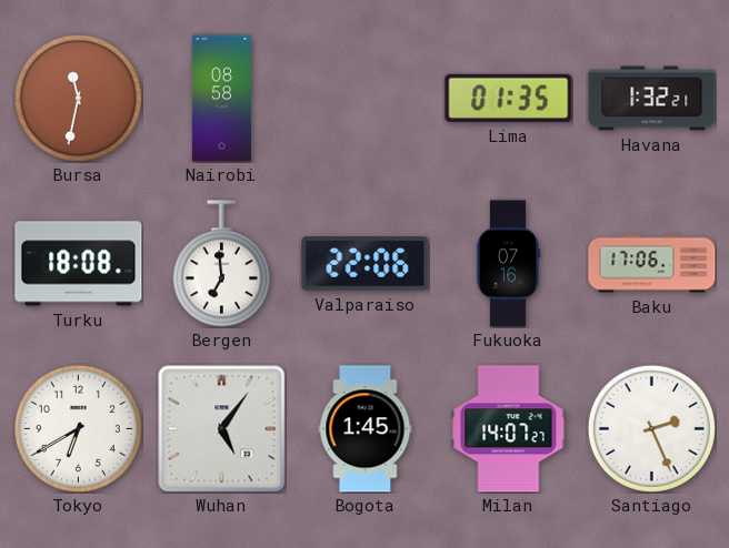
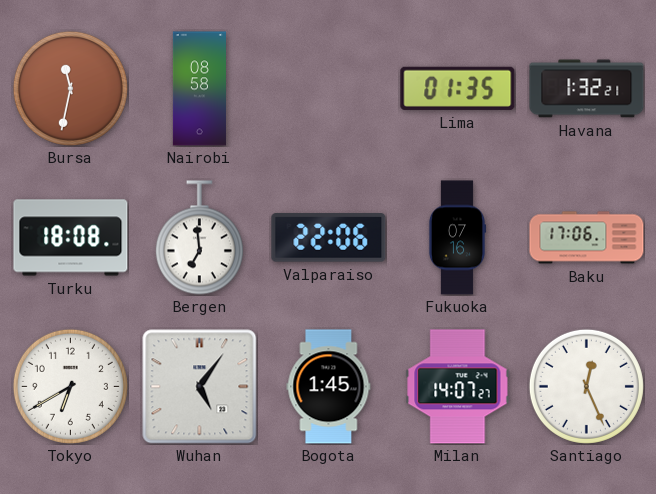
Santiago: 2:26 -> 12:26
